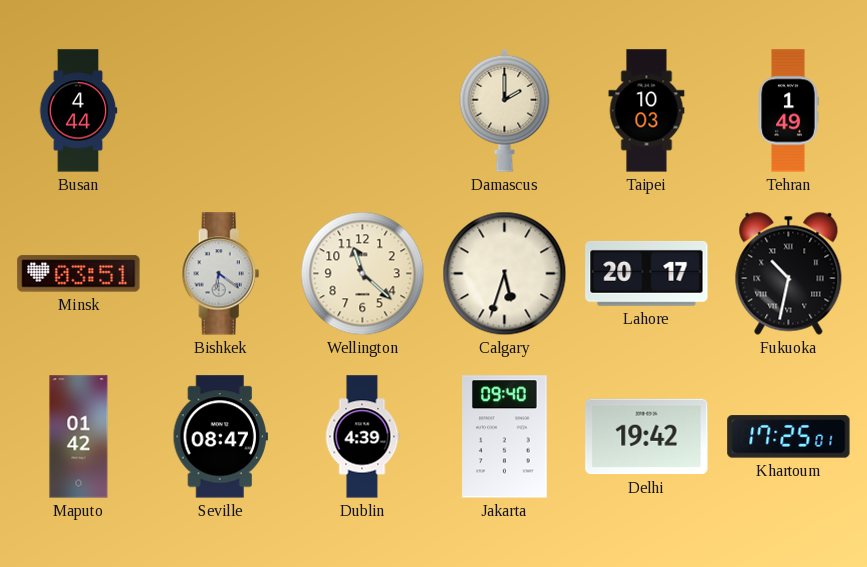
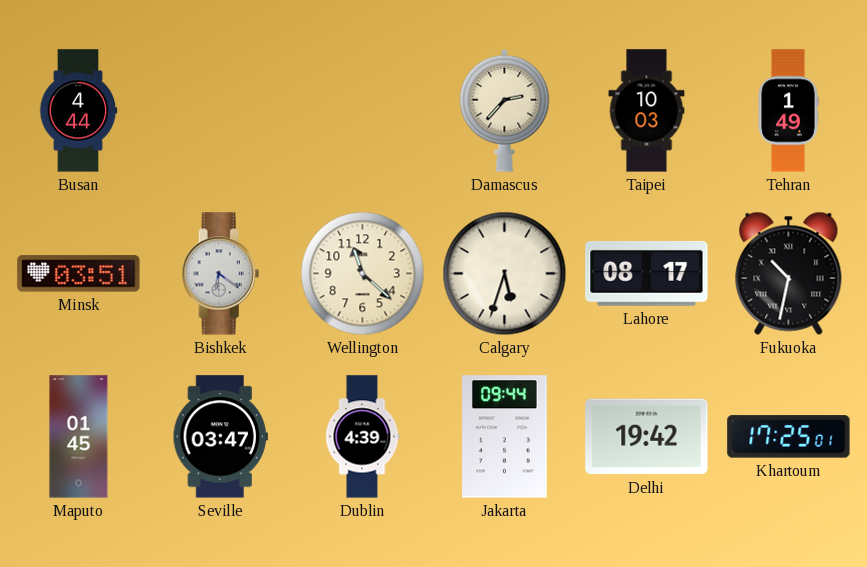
Damascus: 2:00 -> 2:37
Lahore: 20:17 -> 08:17
Maputo: 01:42 -> 01:45
Seville: 08:47 -> 03:47
Jakarta: 09:40 -> 09:44
